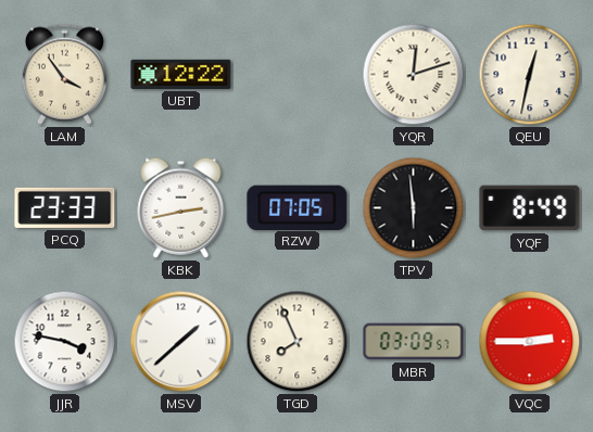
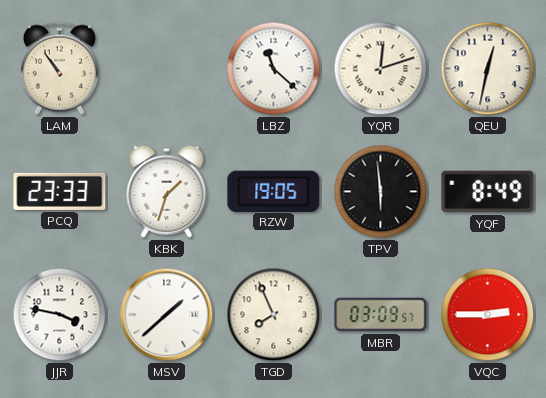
LAM: 3:54 -> 10:54
UBT: 12:22 -> none
LBZ: none -> 11:22
KBK: 2:43 -> 1:33
RZW: 07:05 -> 19:05
